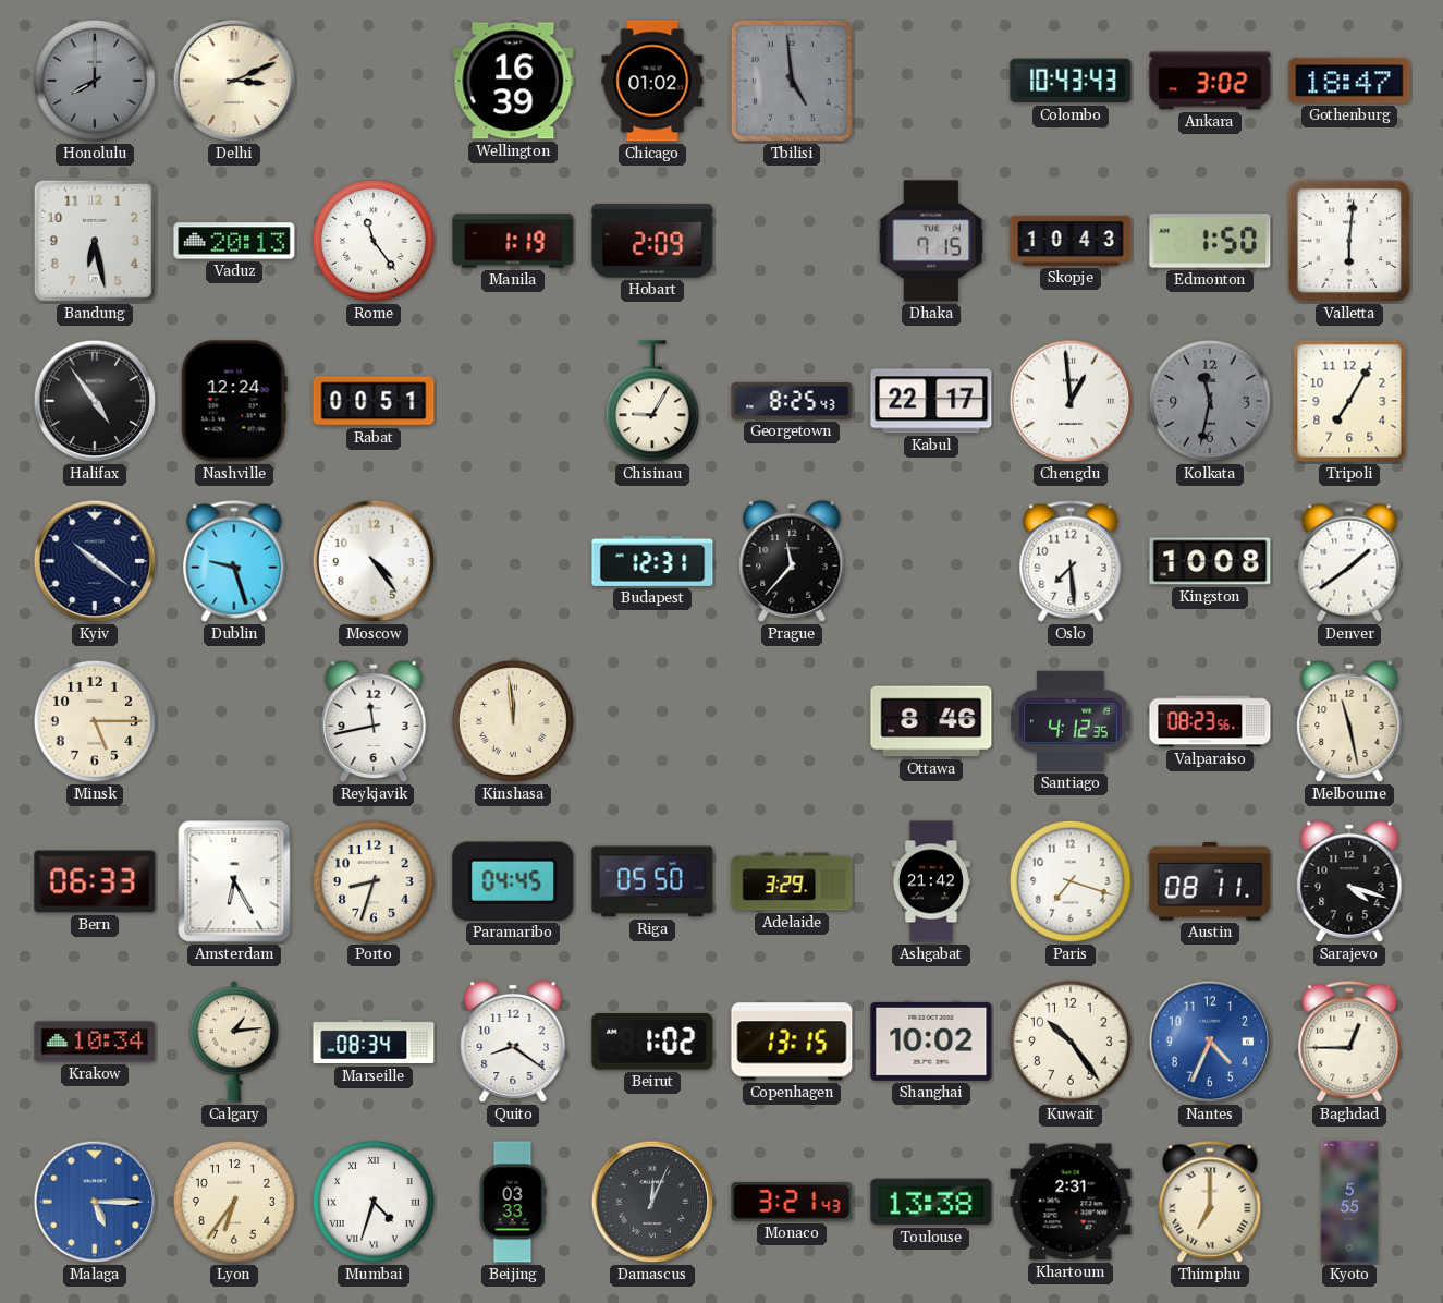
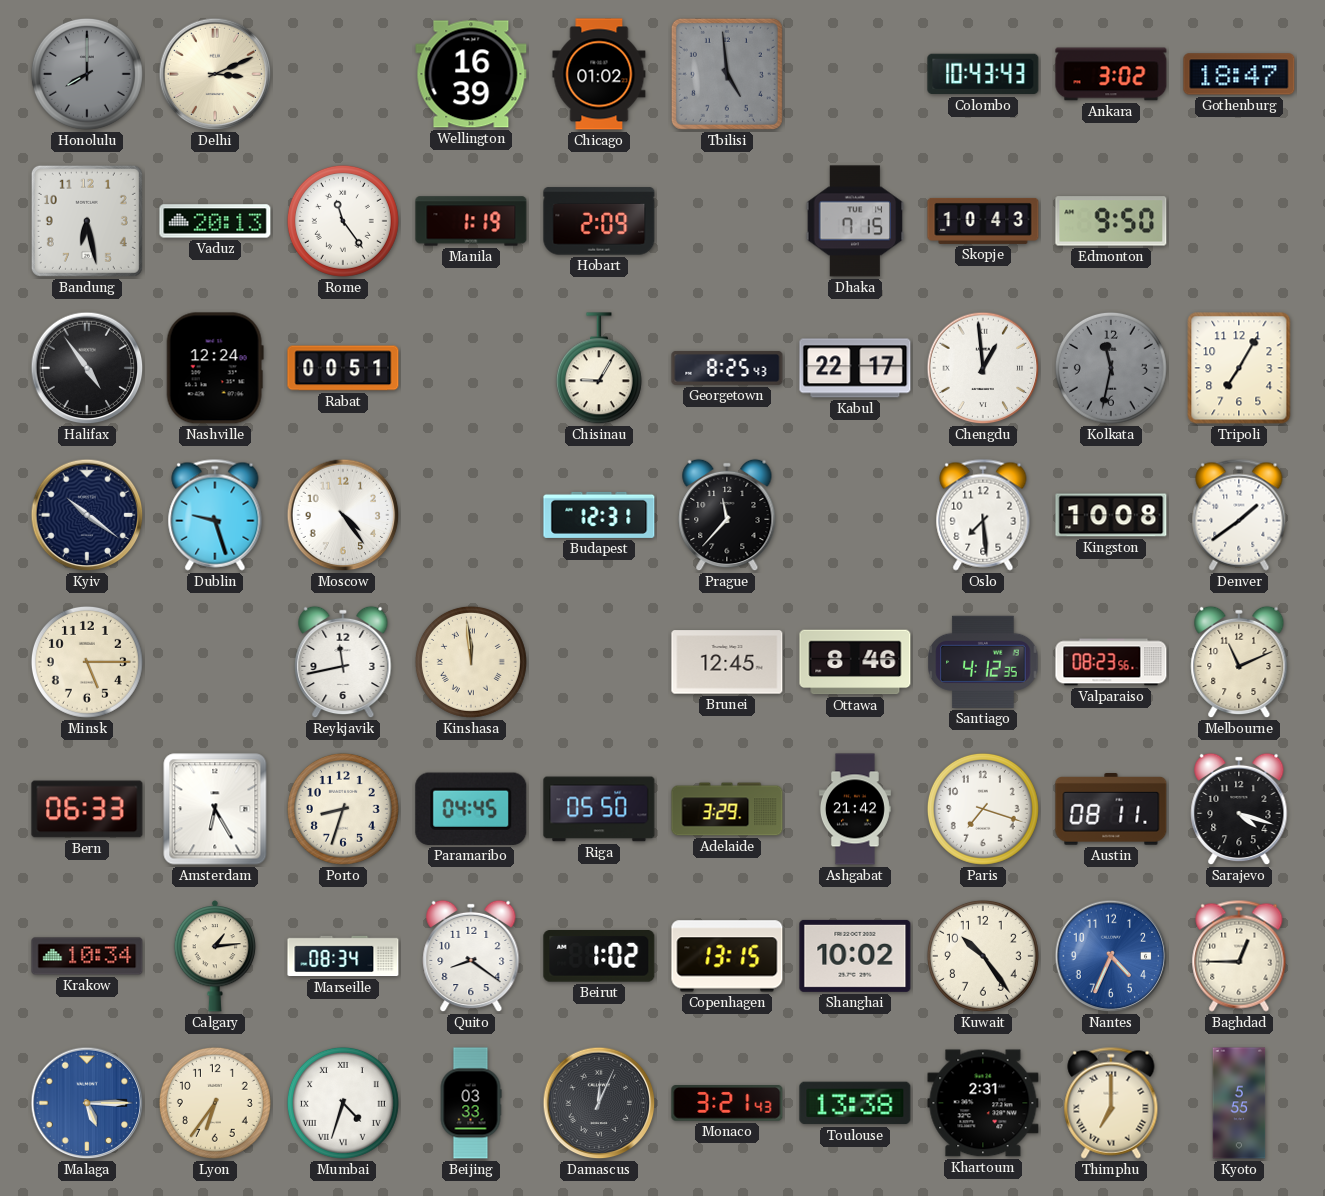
Edmonton: 1:50 -> 9:50
Valletta: 6:01 -> none
Brunei: none -> 12:45
Melbourne: 11:28 -> 11:11
